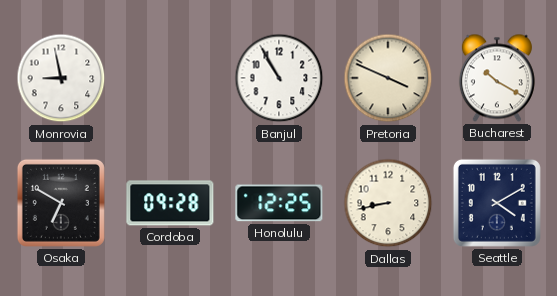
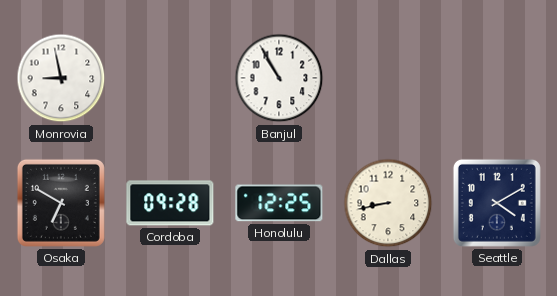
Pretoria: 3:49 -> none
Bucharest: 10:20 -> none
